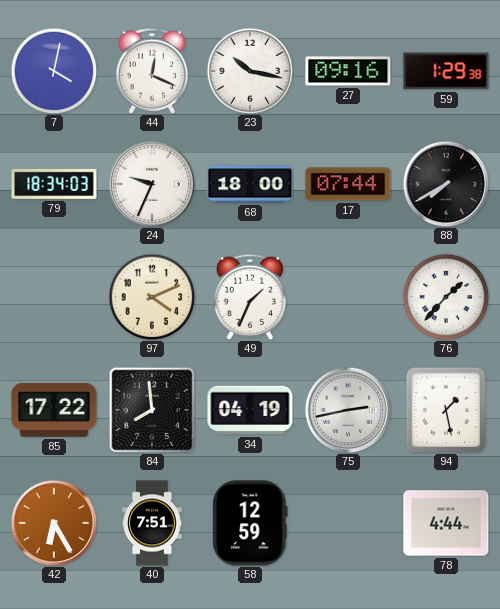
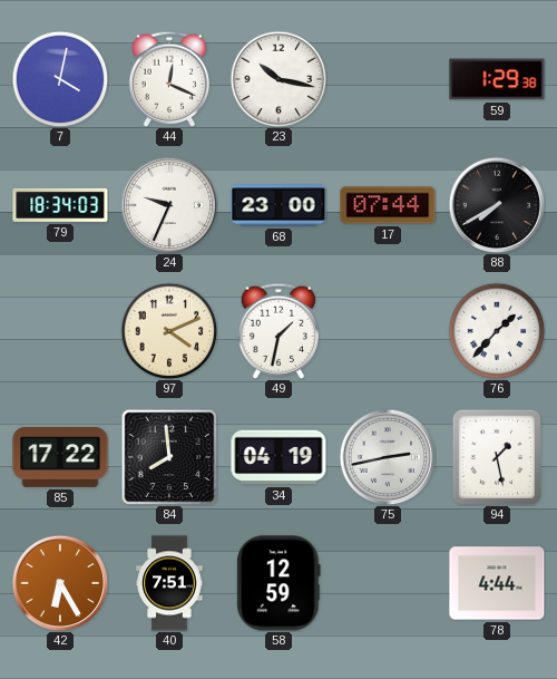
27: 09:16 -> none
68: 18:00 -> 23:00
49: 1:34 -> 1:32
